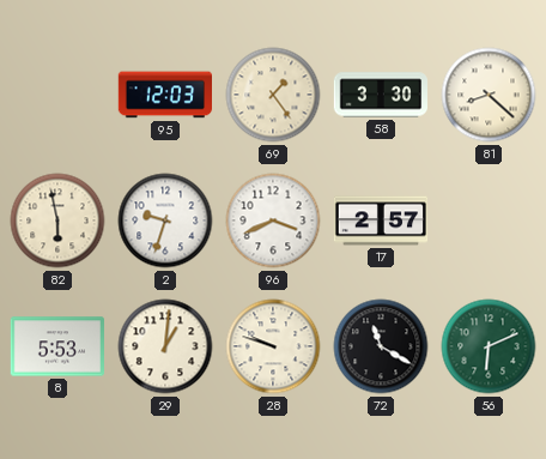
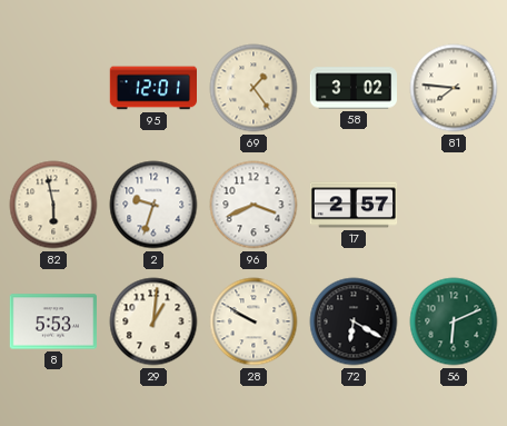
95: 12:03 -> 12:01
58: 3:30 -> 3:02
81: 8:22 -> 7:46
28: 9:48 -> 9:50
72: 11:20 -> 6:20
